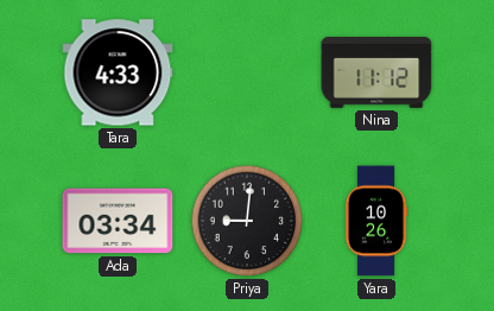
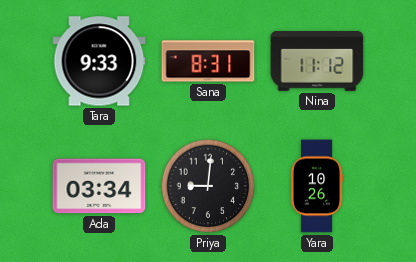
Tara: 4:33 -> 9:33
Sana: none -> 8:31
